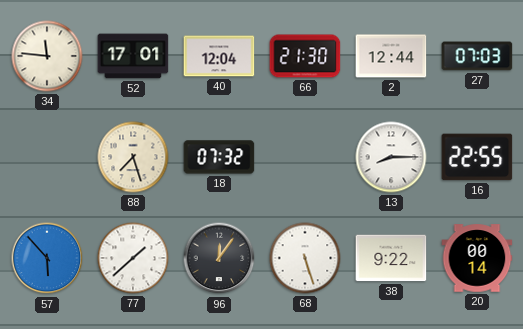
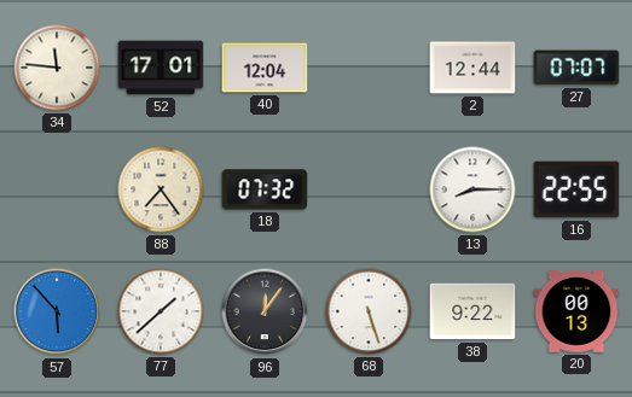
66: 21:30 -> none
27: 07:03 -> 07:07
88: 7:27 -> 7:24
20: 00:14 -> 00:13
